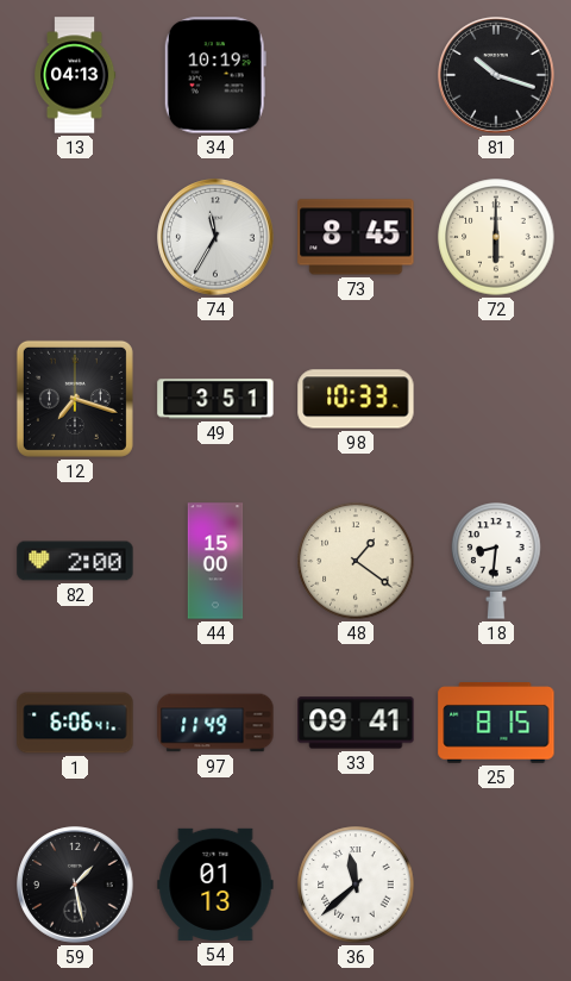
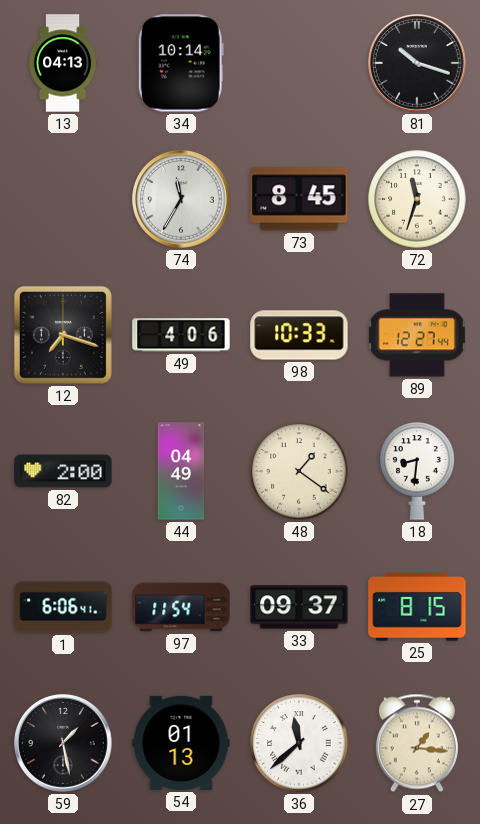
34: 10:19 -> 10:14
72: 6:00 -> 11:33
49: 3:51 -> 4:06
89: none -> 12:27
44: 15:00 -> 04:49
97: 11:49 -> 11:54
33: 09:41 -> 09:37
27: none -> 1:16
